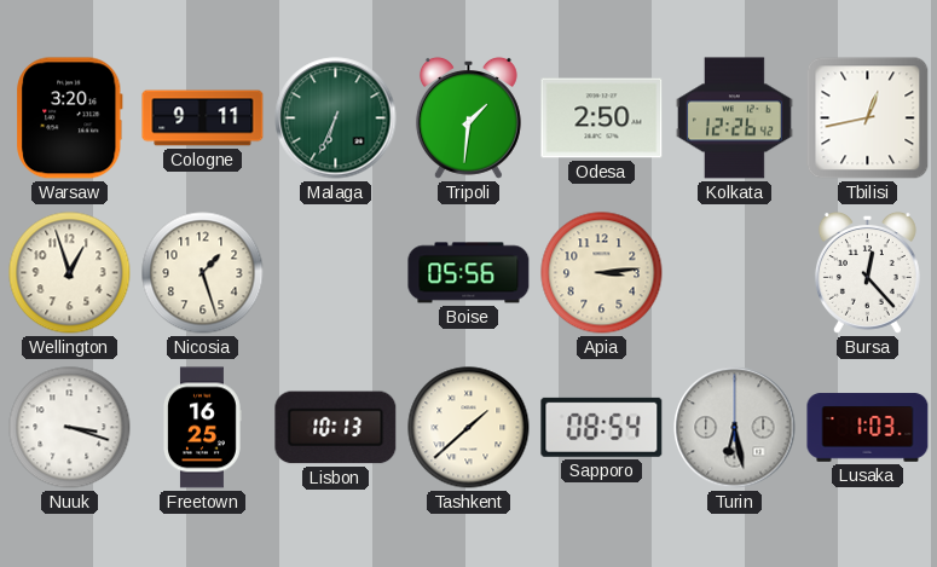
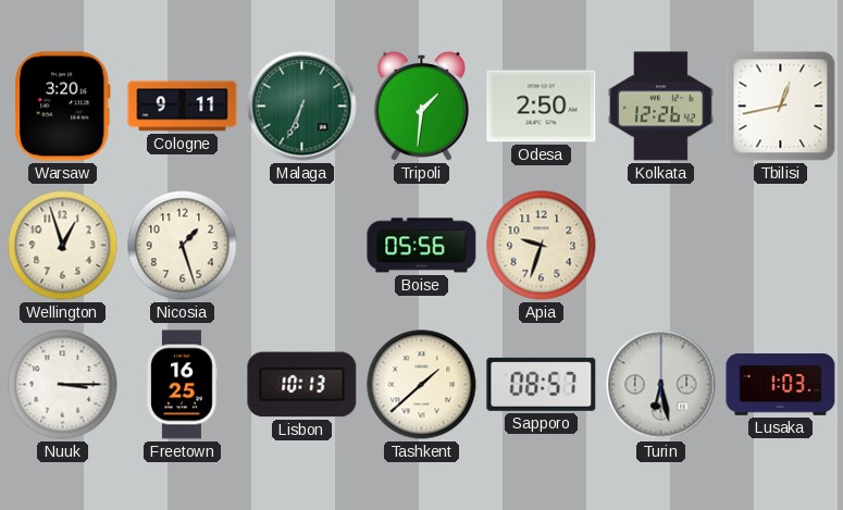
Apia: 3:14 -> 9:33
Bursa: 12:23 -> none
Nuuk: 3:18 -> 3:15
Sapporo: 08:54 -> 08:57
